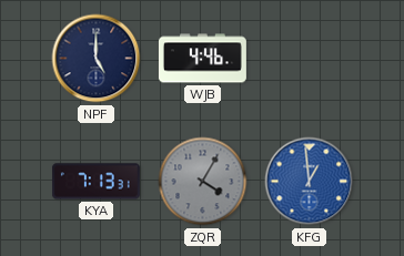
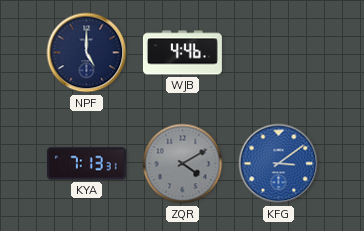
ZQR: 4:05 -> 4:10
KFG: 12:59 -> 3:09
